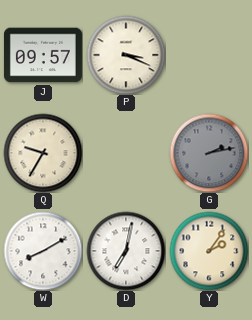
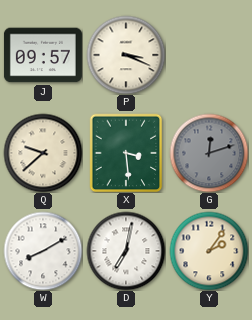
Q: 9:35 -> 9:38
X: none -> 3:29
G: 2:13 -> 12:12
